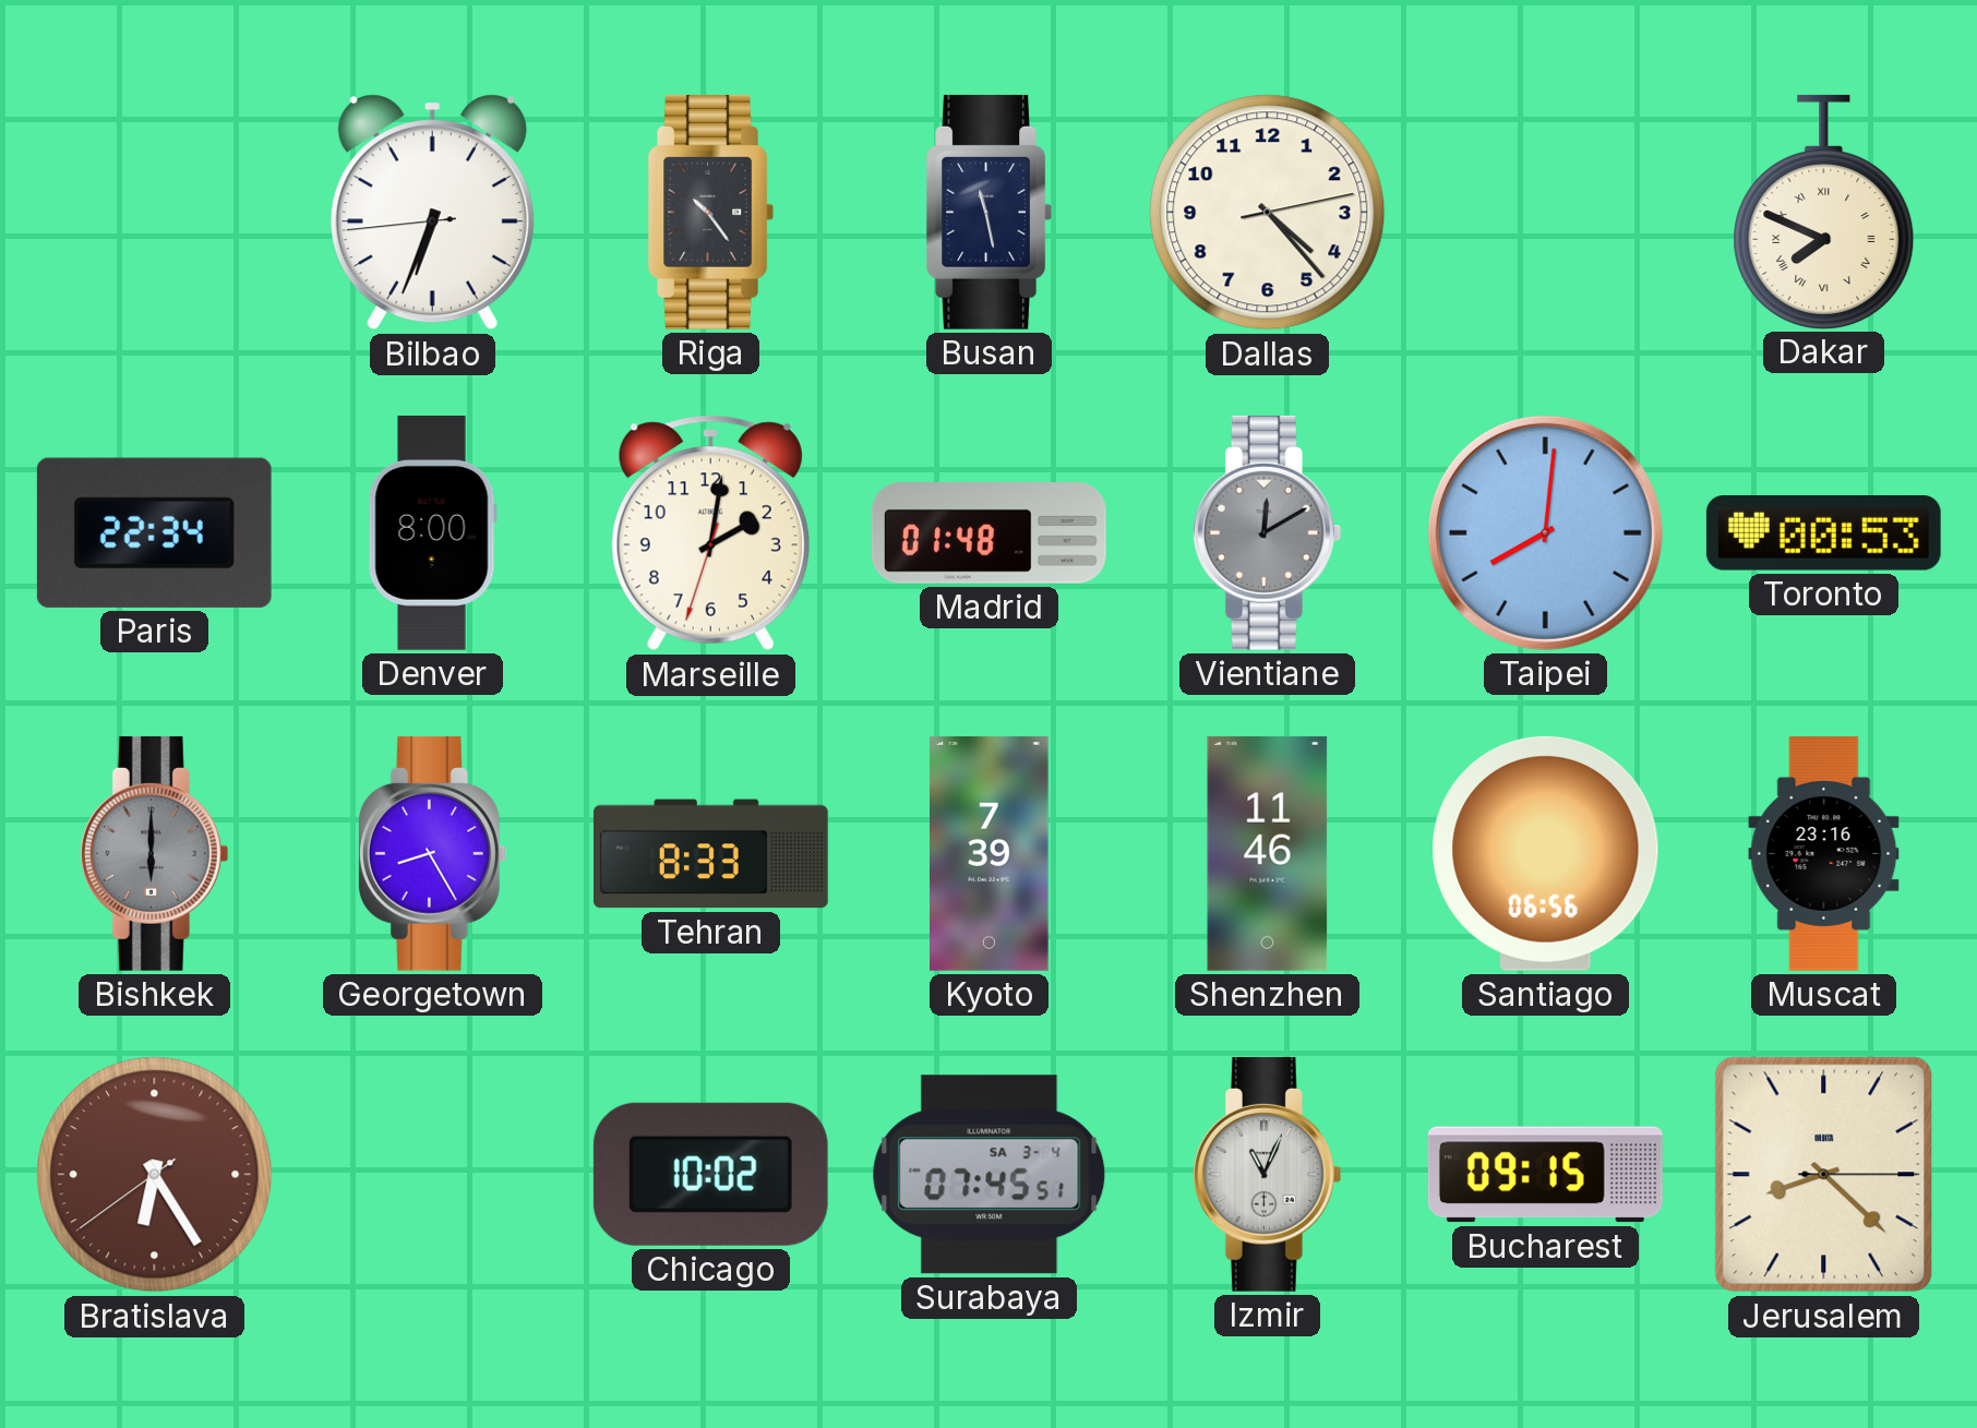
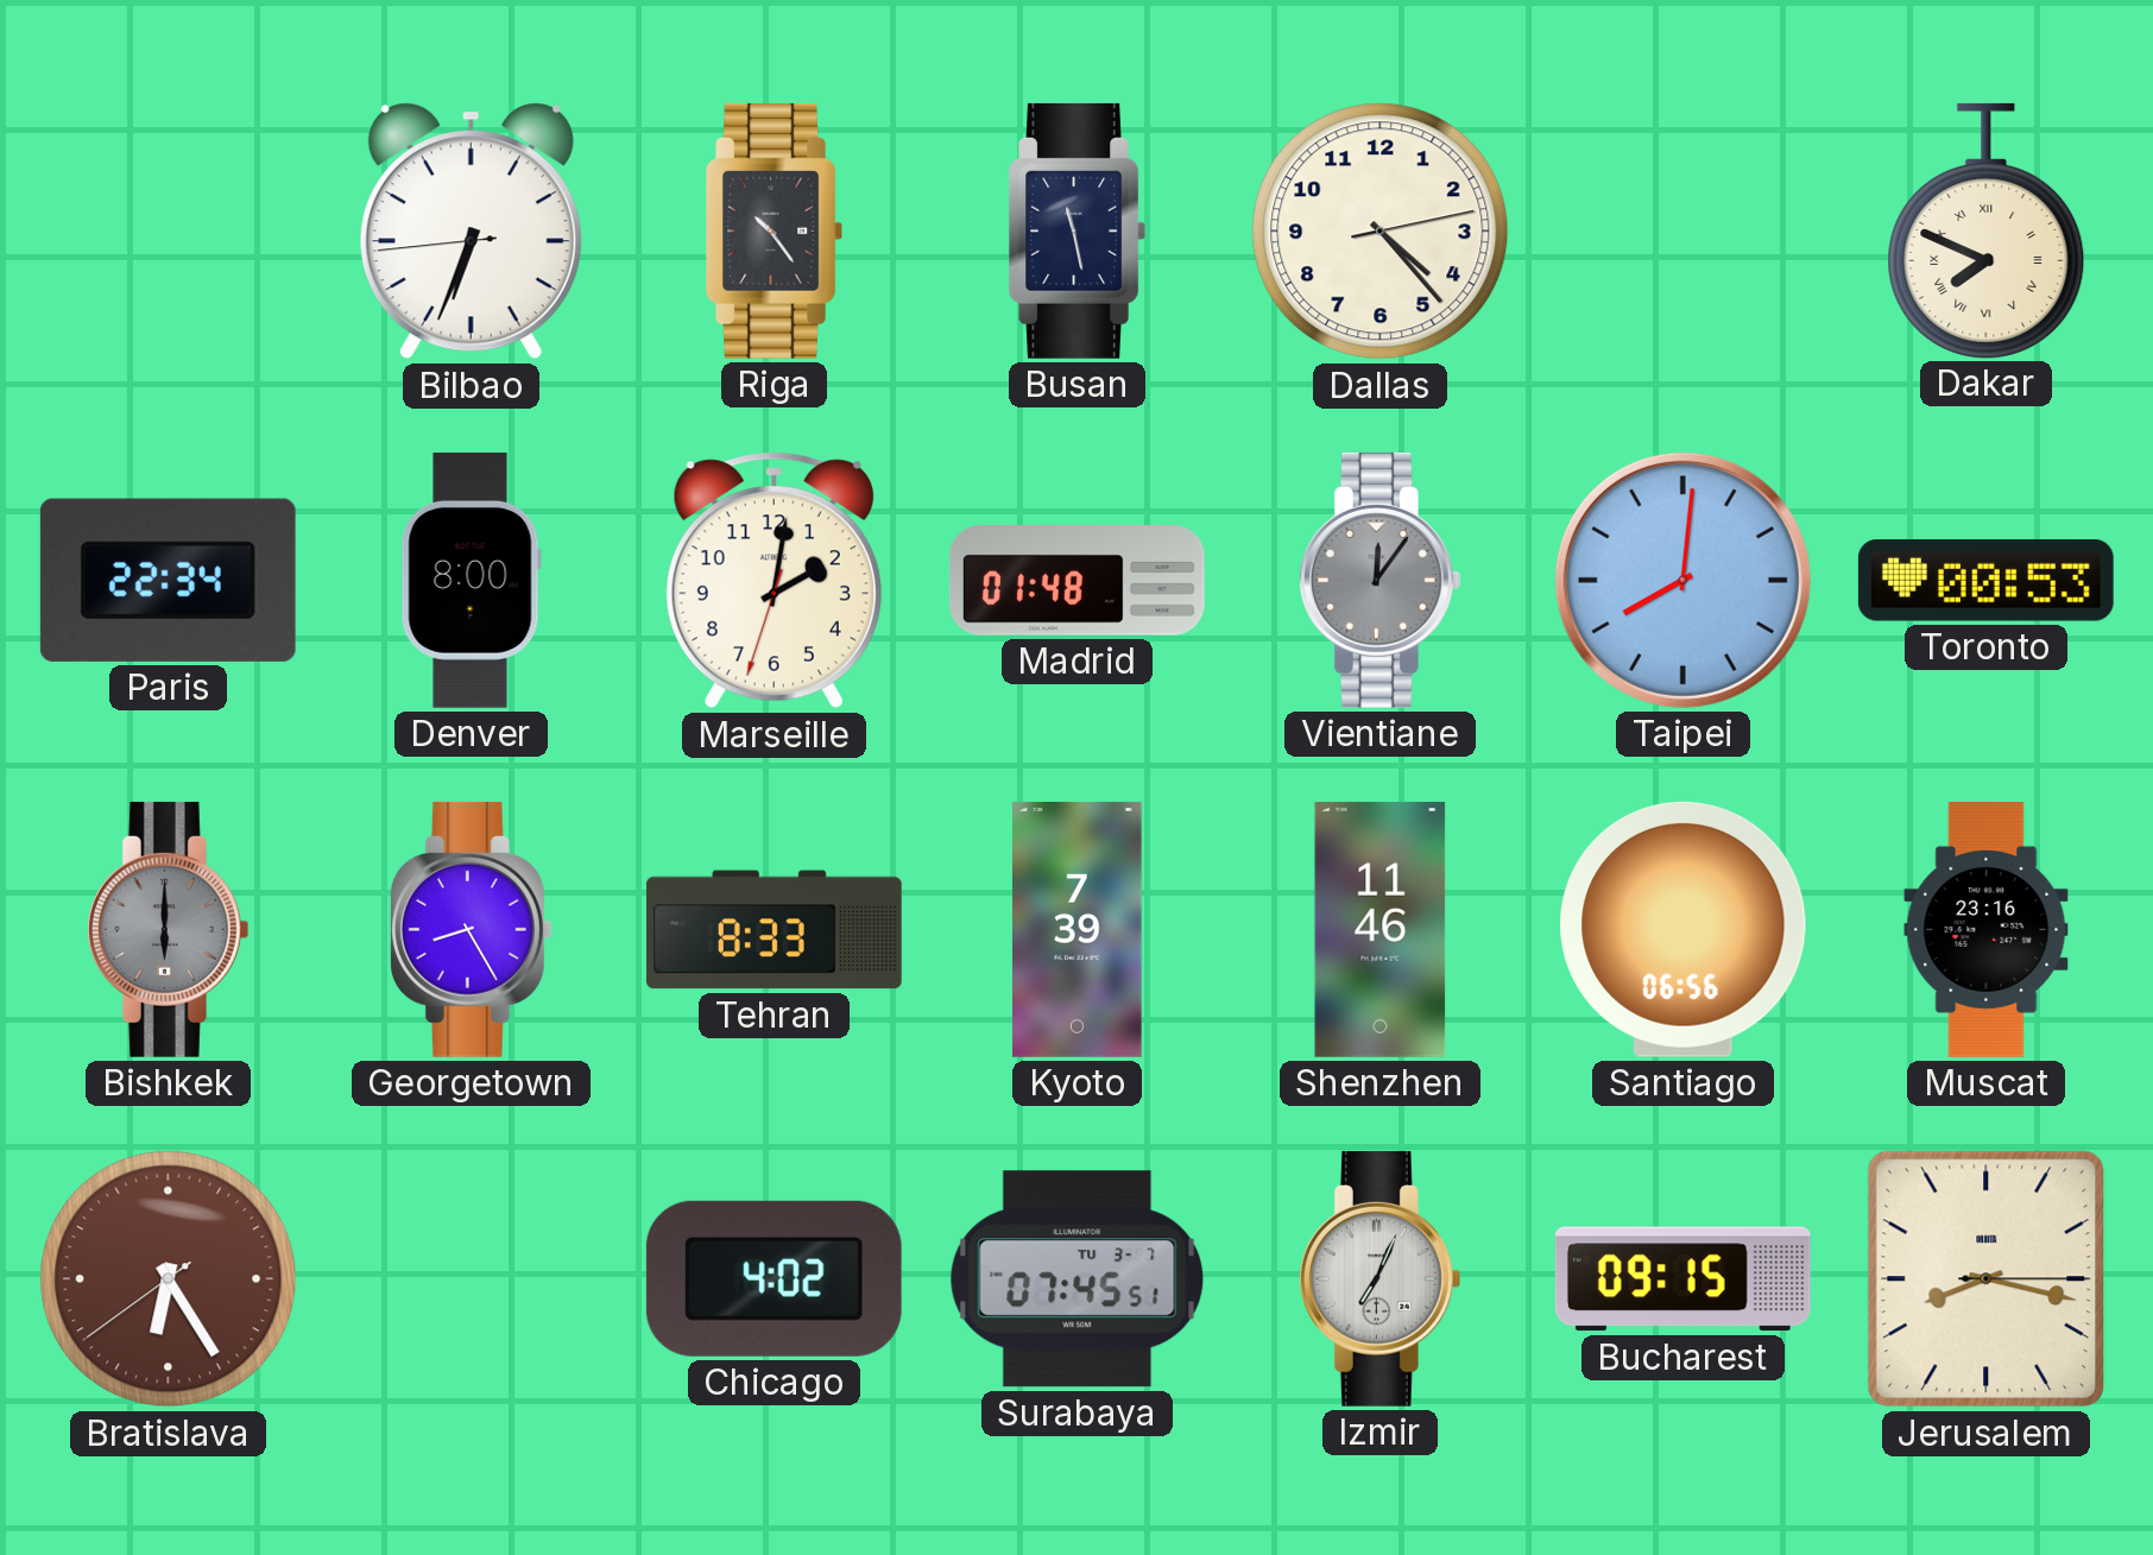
Vientiane: 12:10 -> 12:06
Chicago: 10:02 -> 4:02
Surabaya date: SA 3-4 -> TU 3-7
Izmir: 11:04 -> 7:04
Jerusalem: 8:22 -> 8:17
